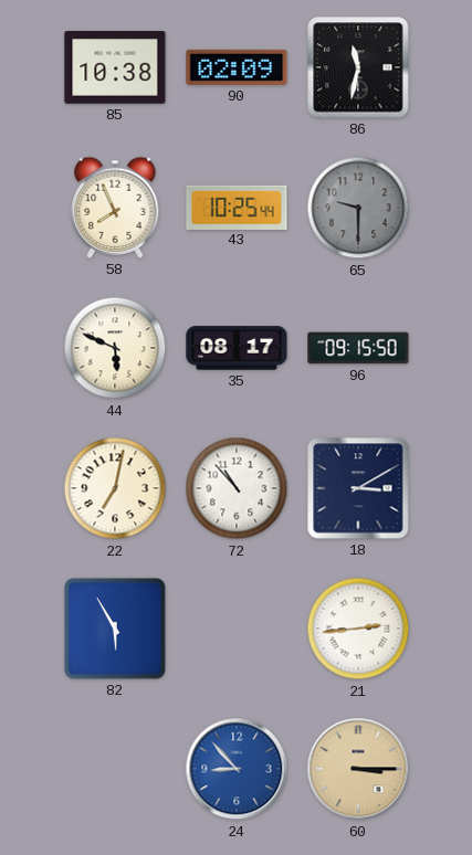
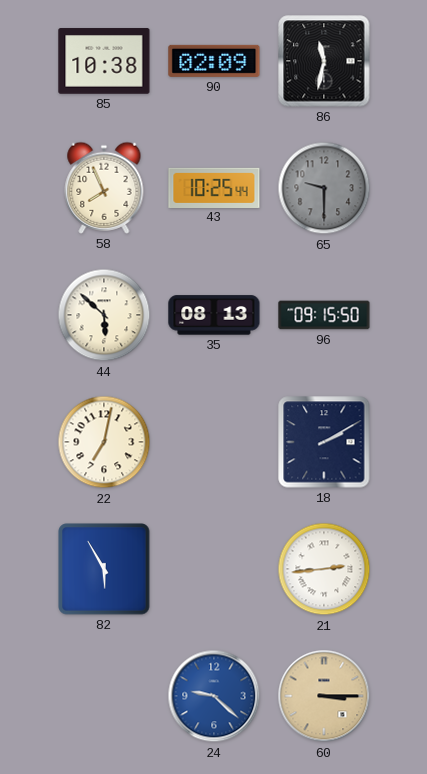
44: 5:49 -> 5:52
35: 08:17 -> 08:13
72: 10:53 -> none
18: 3:10 -> 2:10
24: 8:53 -> 9:22
